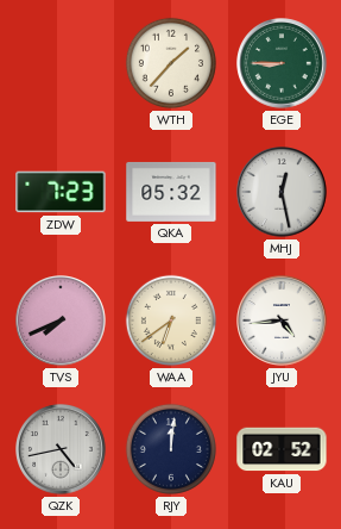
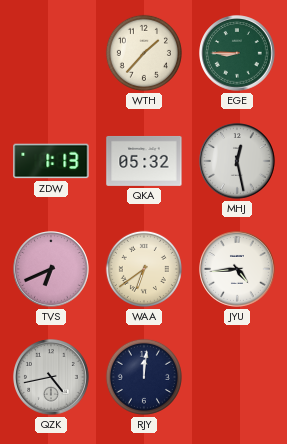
ZDW: 7:23 -> 1:13
TVS: 7:41 -> 6:41
KAU: 02:52 -> none
